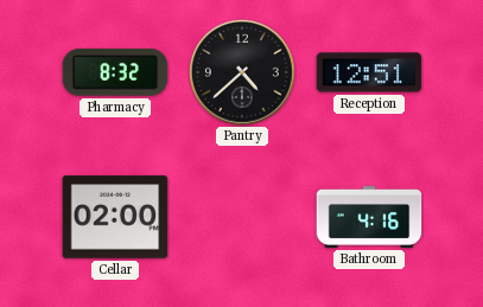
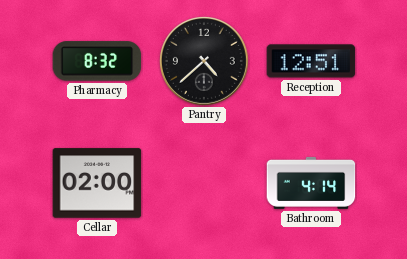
Bathroom: 4:16 -> 4:14
